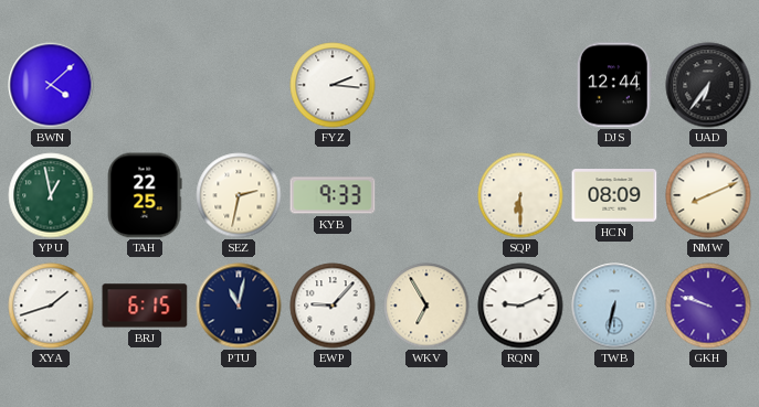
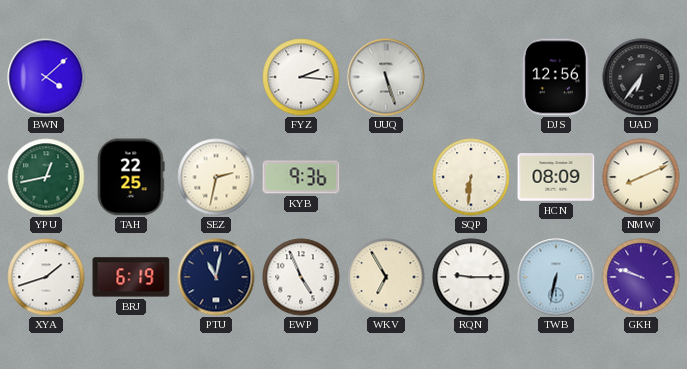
UUQ: none -> 5:27
DJS: 12:44 -> 12:56
YPU: 12:58 -> 12:43
KYB: 9:33 -> 9:36
SQP: 6:30 -> 6:31
BRJ: 6:15 -> 6:19
EWP: 9:07 -> 4:56
RQN: 9:11 -> 9:15
